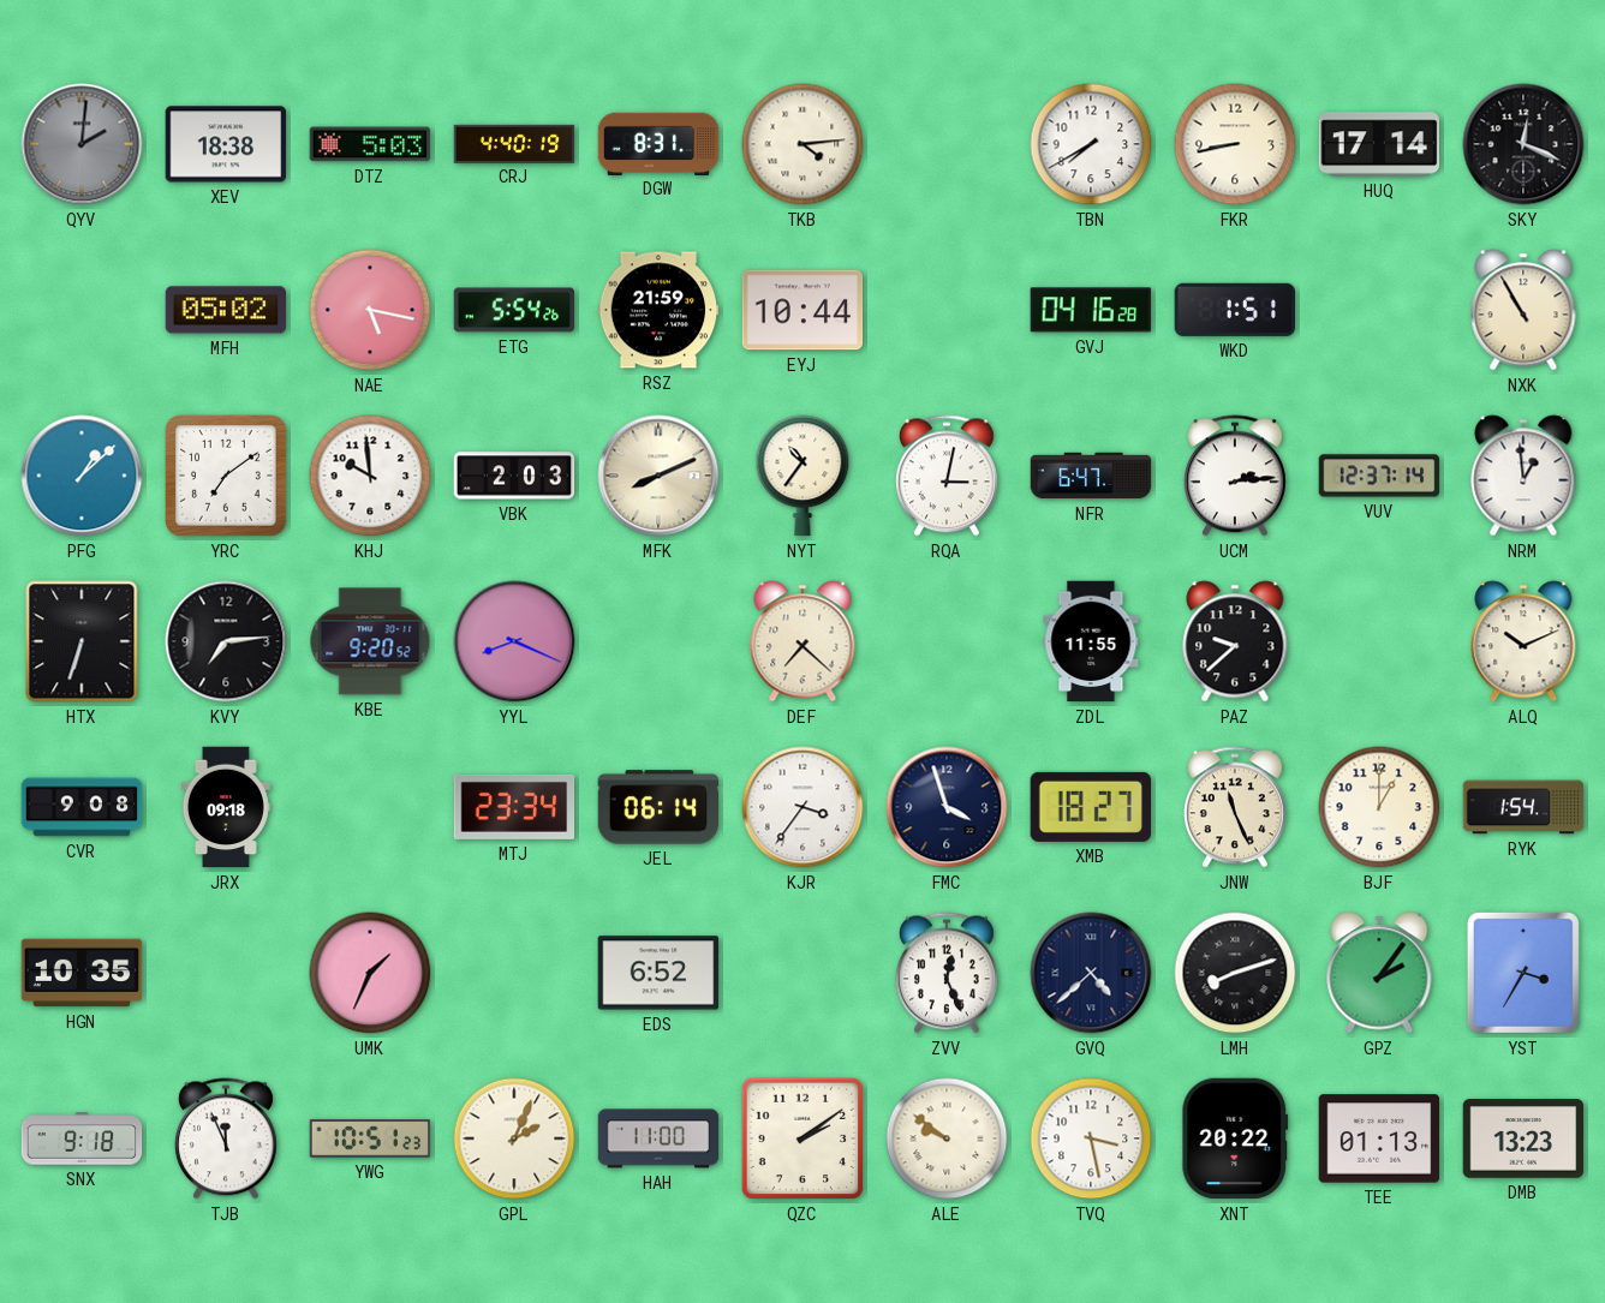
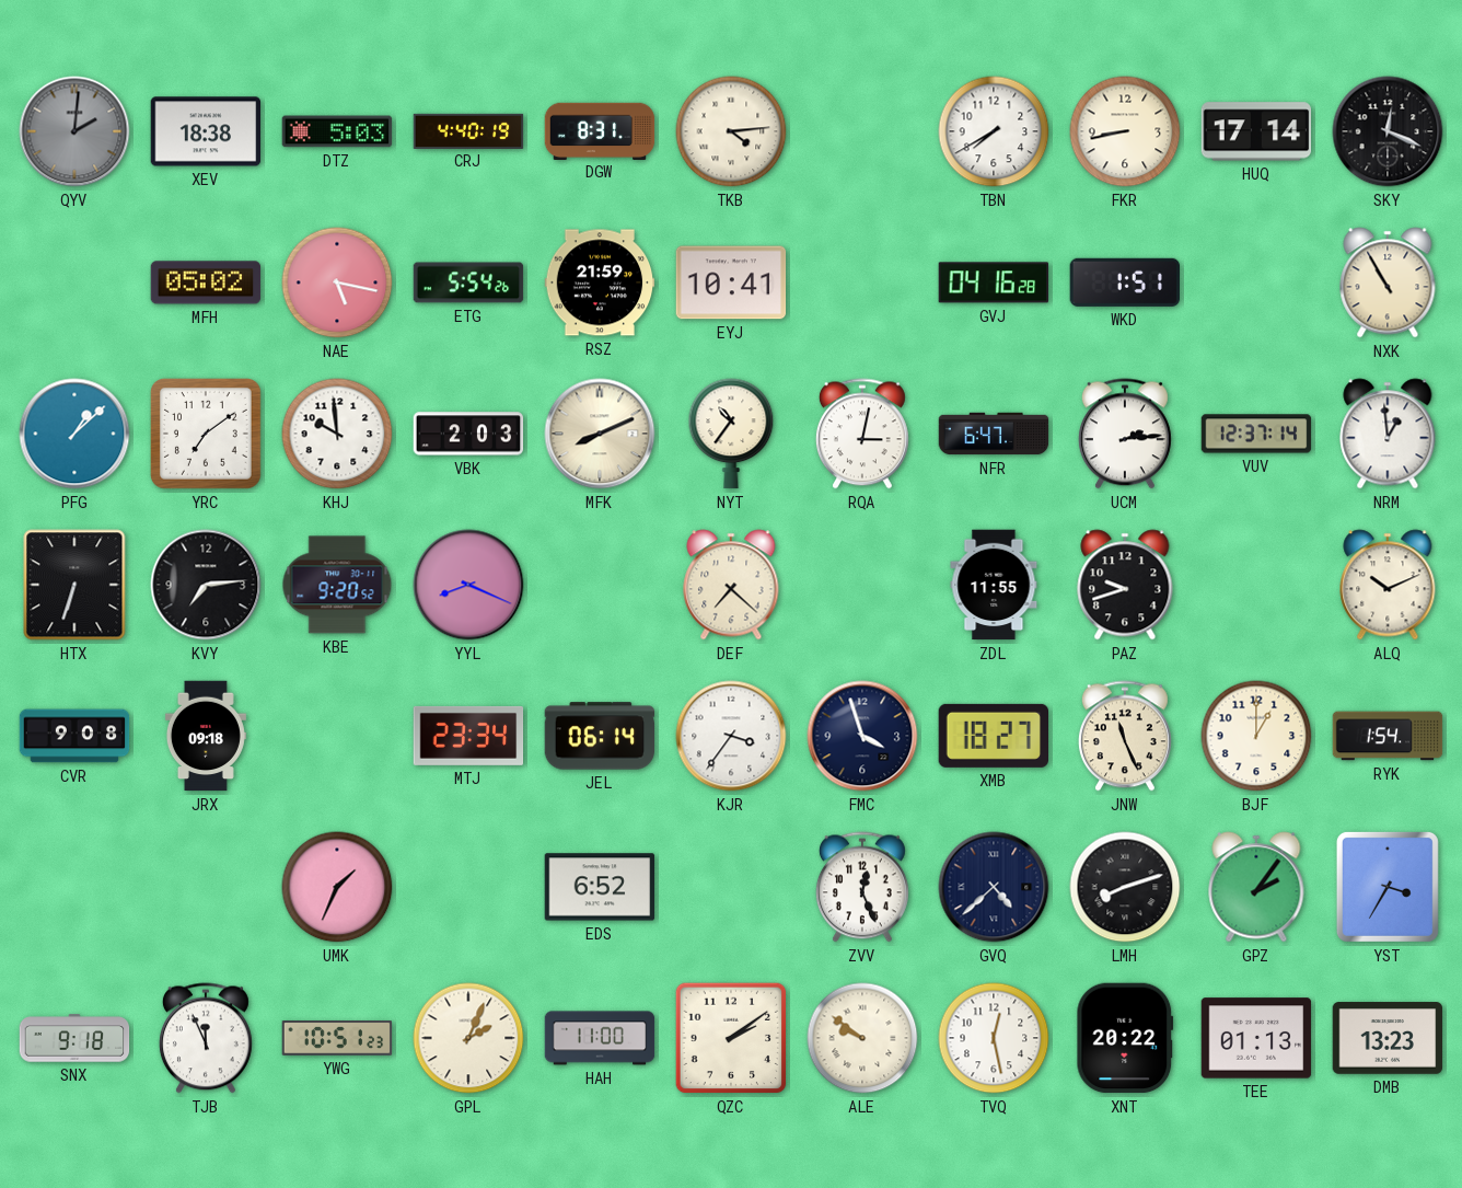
EYJ: 10:44 -> 10:41
PAZ: 9:38 -> 9:42
HGN: 10:35 -> none
TVQ: 3:28 -> 12:28
